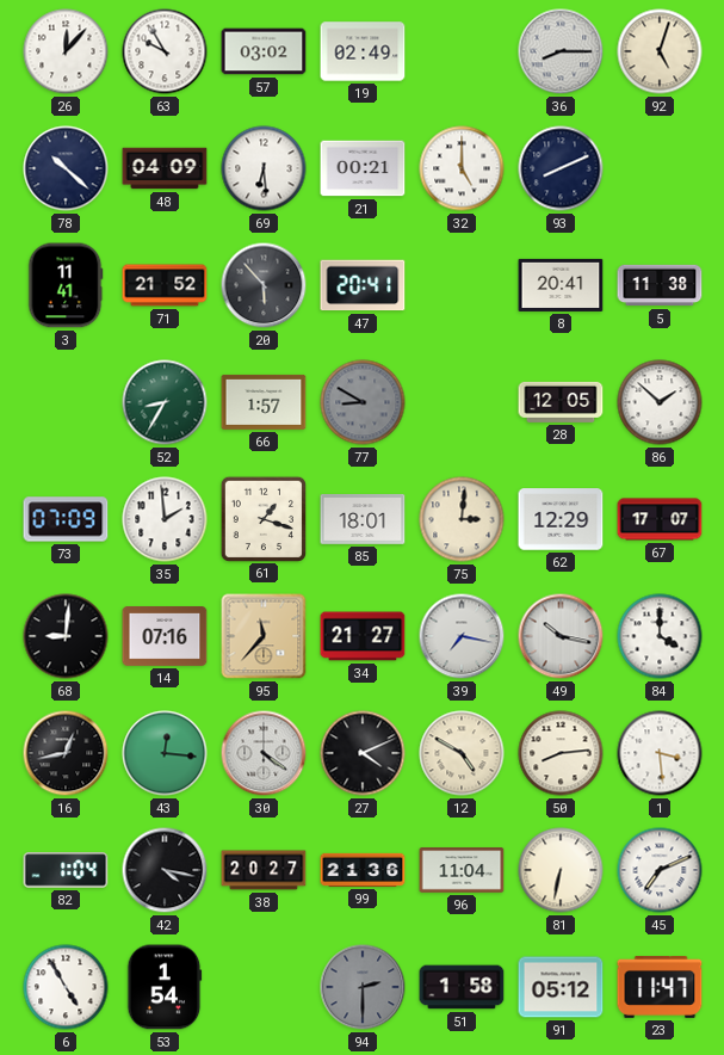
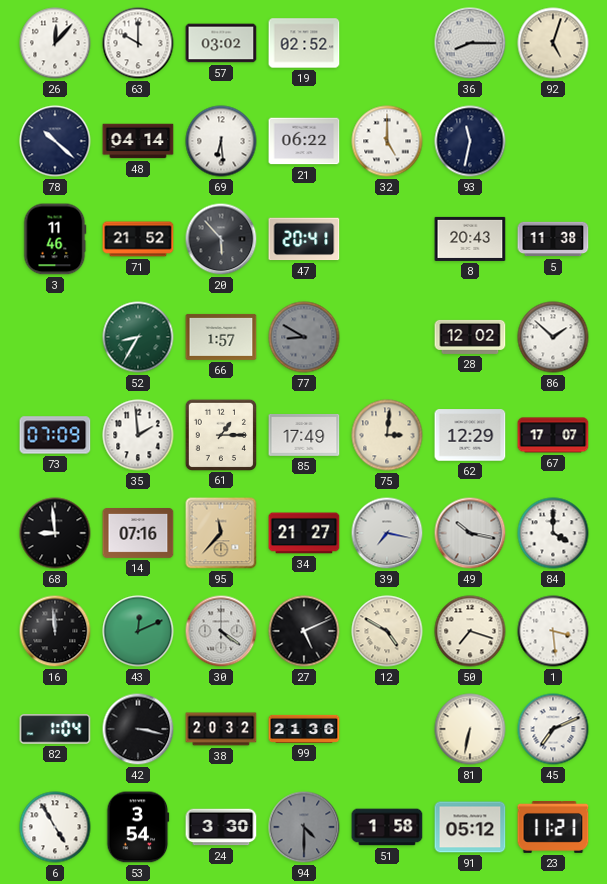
63: 9:55 -> 10:00
19: 02:49 -> 02:52
48: 04:09 -> 04:14
21: 00:21 -> 06:22
93: 8:11 -> 11:32
3: 11:41 -> 11:46
8: 20:41 -> 20:43
28: 12:05 -> 12:02
61: 1:18 -> 1:15
85: 18:01 -> 17:49
68: 9:01 -> 8:59
16: 12:43 -> 11:59
43: 12:16 -> 12:11
27: 4:11 -> 5:11
50: 8:14 -> 7:18
42: 4:17 -> 3:17
38: 20:27 -> 20:32
96: 11:04 -> none
53: 1:54 -> 3:54
24: none -> 3:30
94: 2:30 -> 4:30
23: 11:47 -> 11:21
